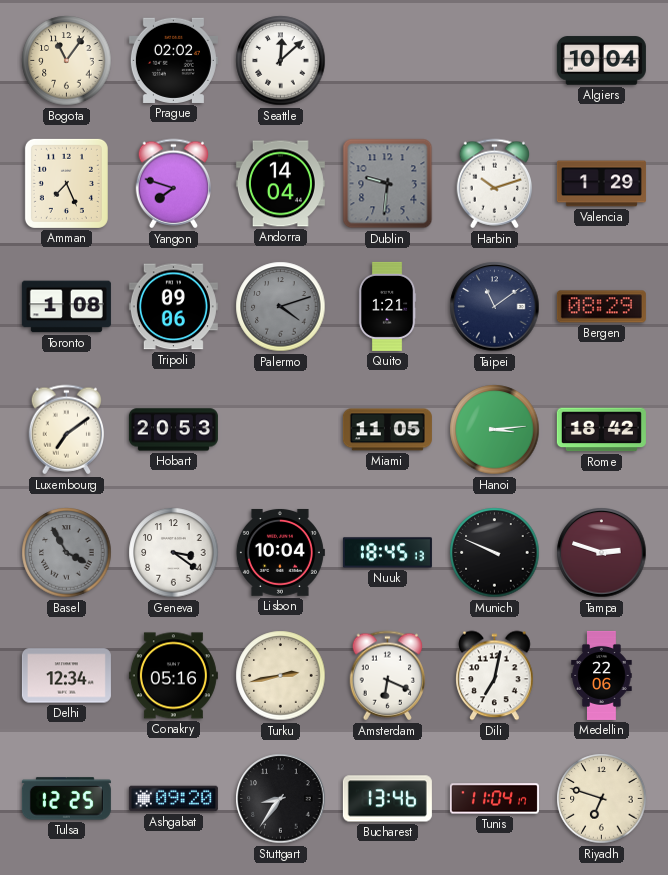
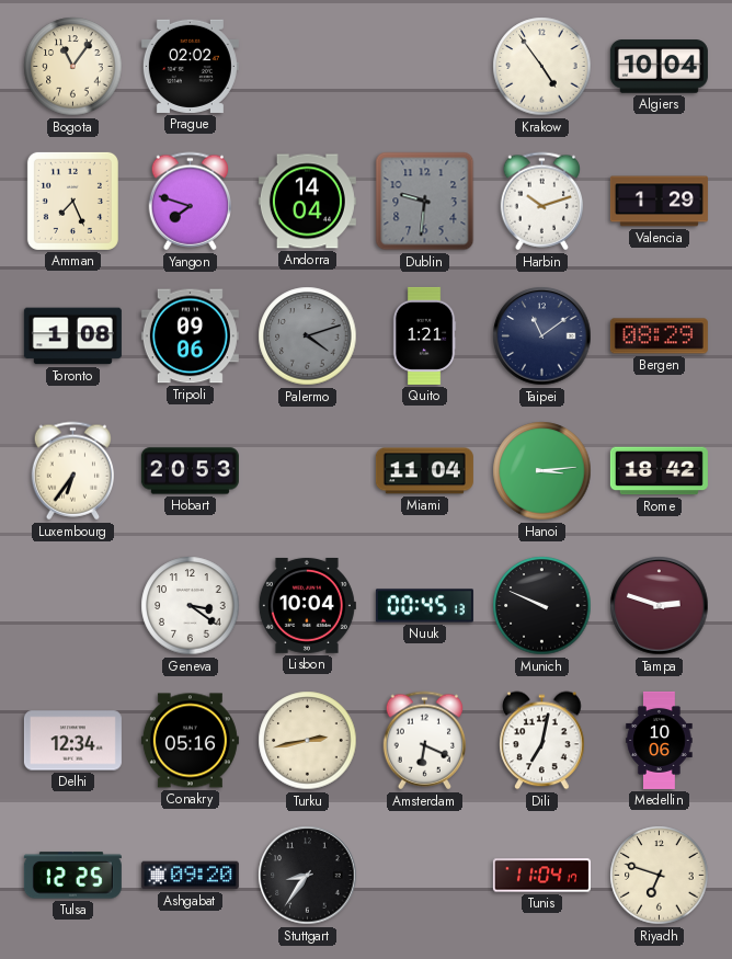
Seattle: 12:08 -> none
Krakow: none -> 4:54
Luxembourg: 7:09 -> 6:36
Miami: 11:05 -> 11:04
Basel: 3:55 -> none
Nuuk: 18:45 -> 00:45
Medellin: 22:06 -> 10:06
Bucharest: 13:46 -> none
